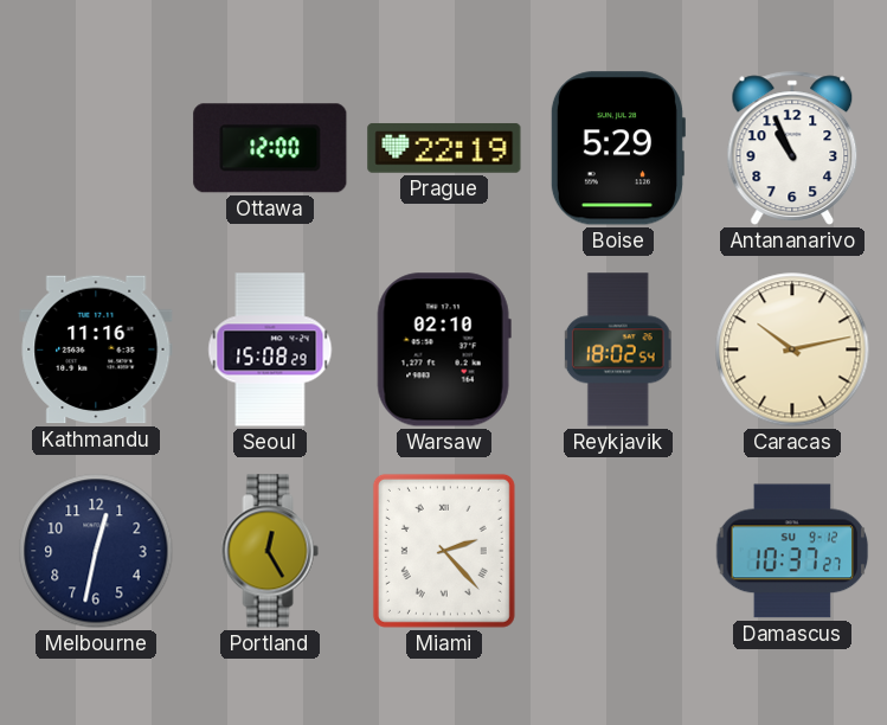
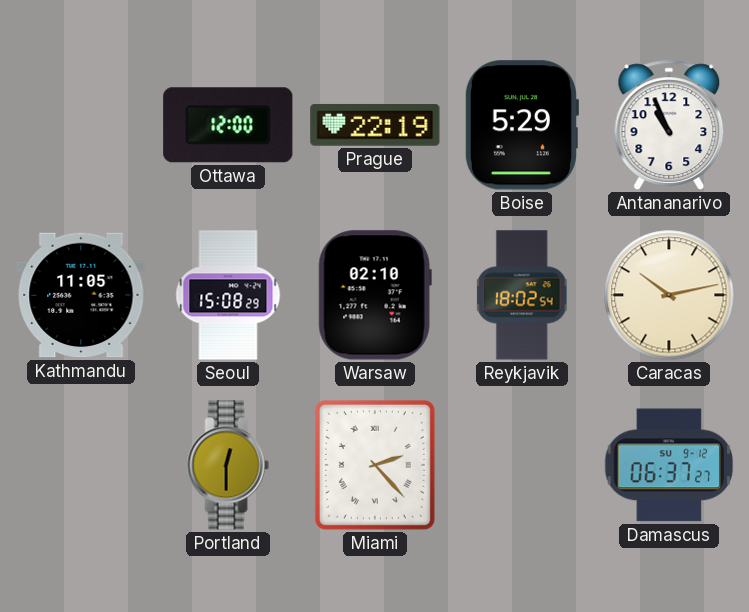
Kathmandu: 11:16 -> 11:05
Melbourne: 12:32 -> none
Portland: 12:25 -> 12:30
Damascus: 10:37 -> 06:37
